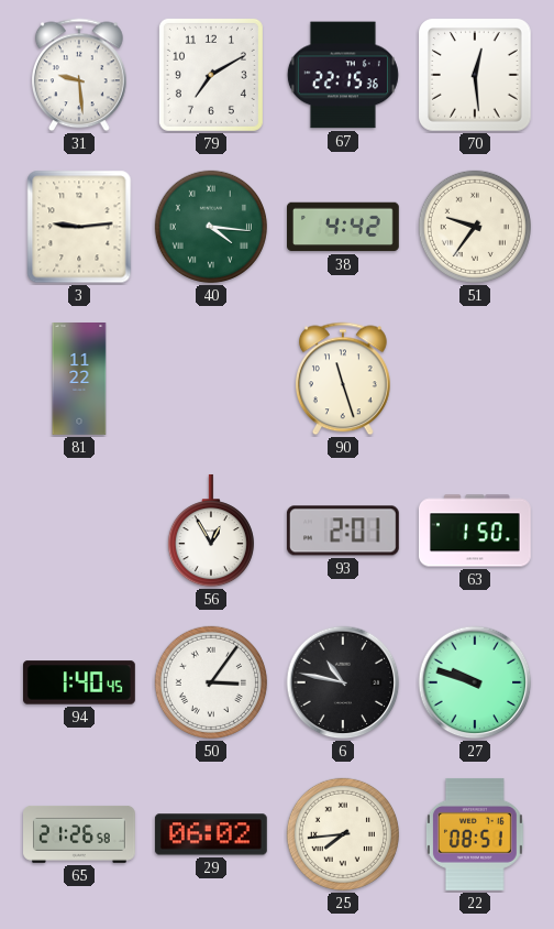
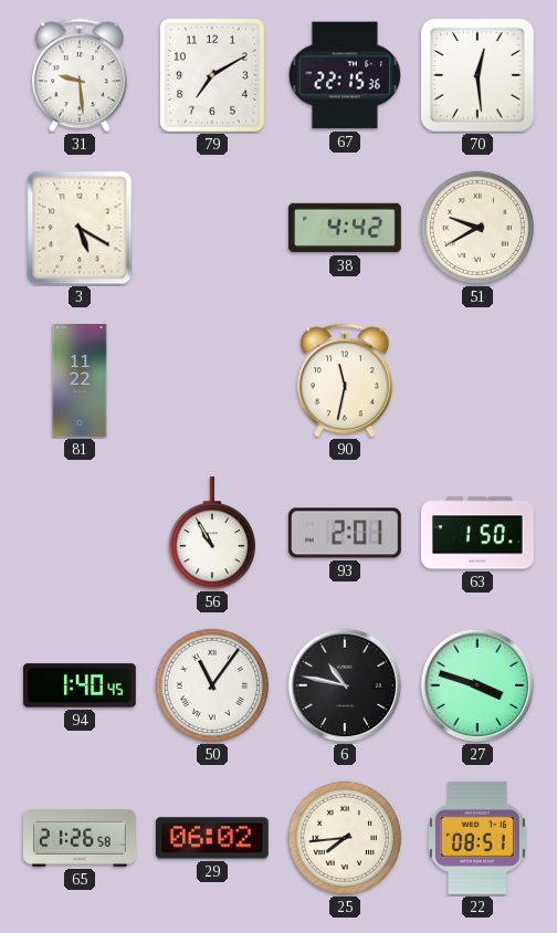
3: 9:14 -> 5:20
40: 4:16 -> none
51: 9:36 -> 9:40
90: 11:27 -> 11:32
56: 12:55 -> 10:55
50: 3:06 -> 11:06
27: 9:48 -> 3:48
